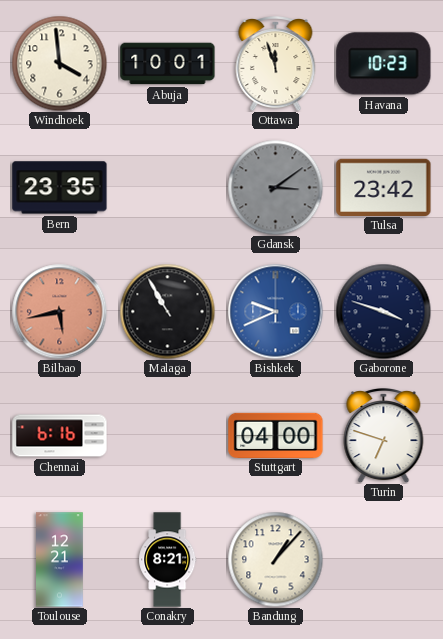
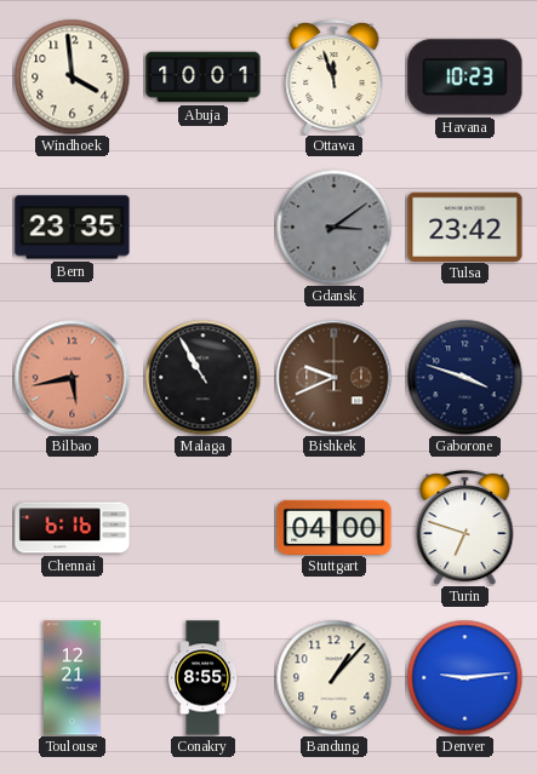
Bishkek dial: blue -> brown
Conakry: 8:21 -> 8:55
Denver: none -> 9:14
